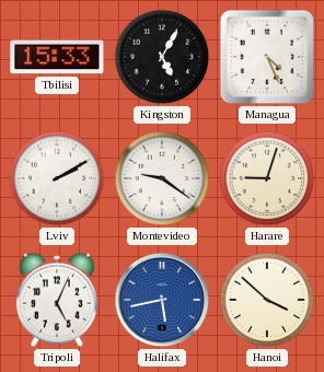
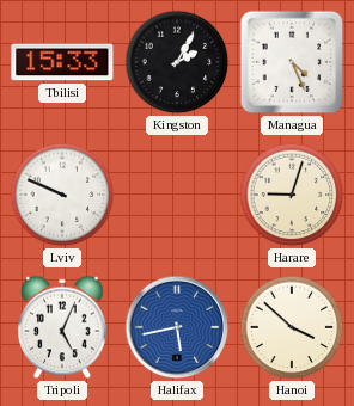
Kingston: 5:05 -> 2:05
Lviv: 2:10 -> 9:49
Montevideo: 9:21 -> none
